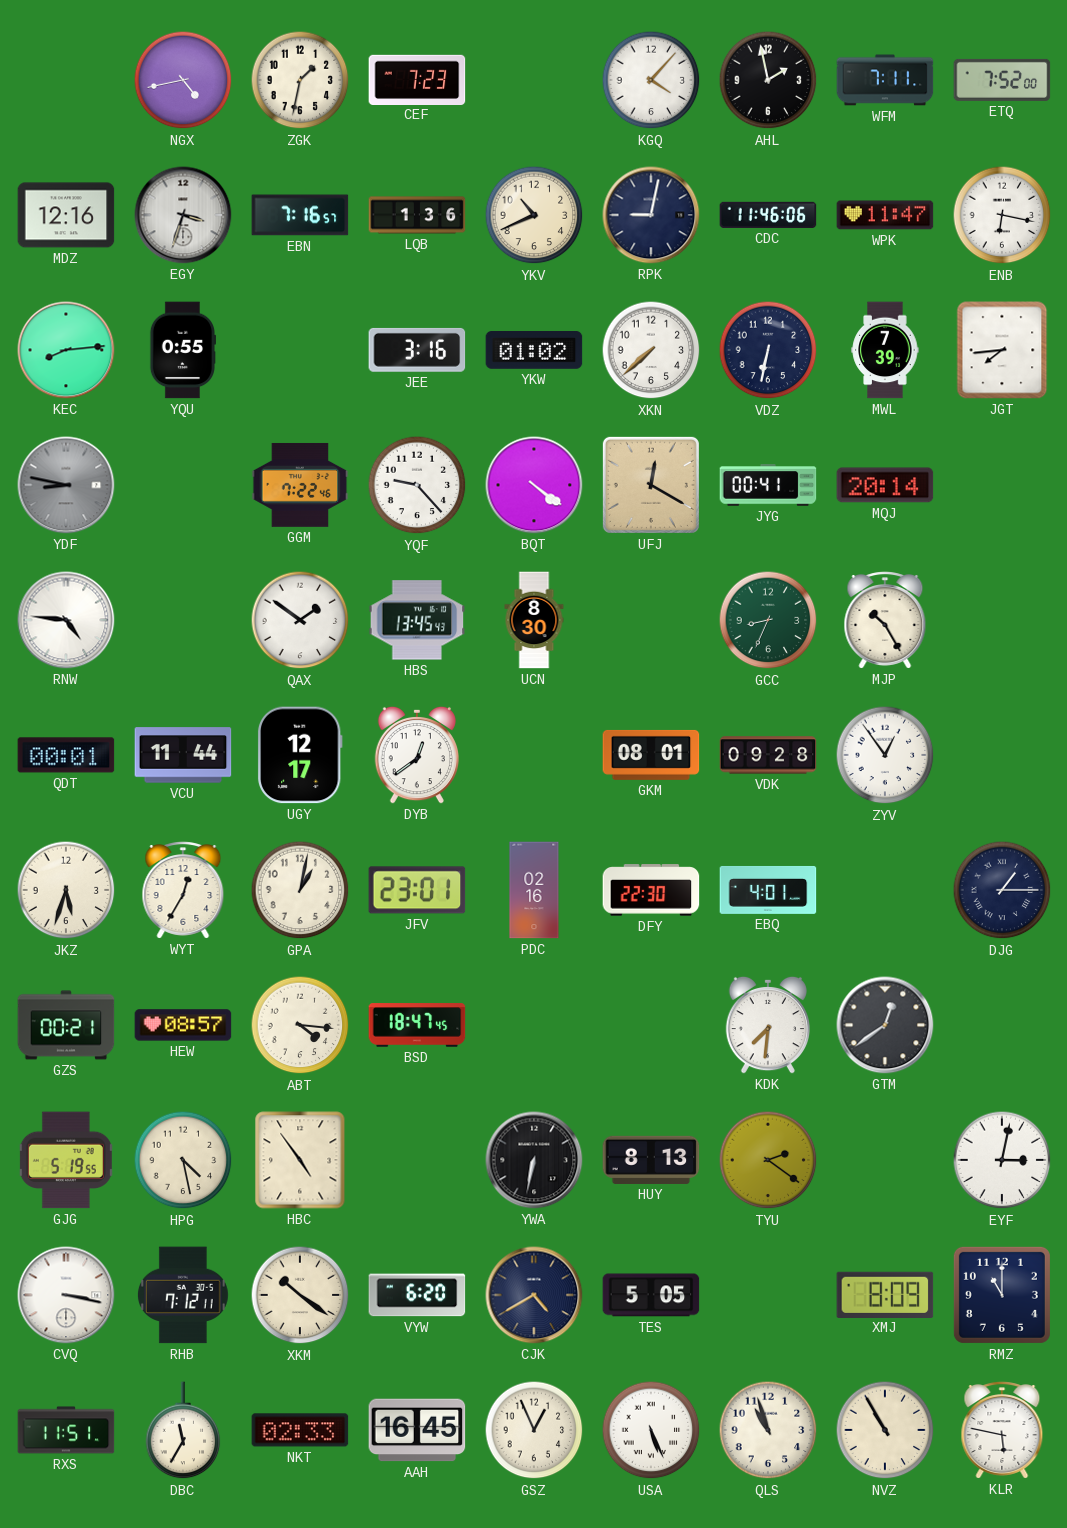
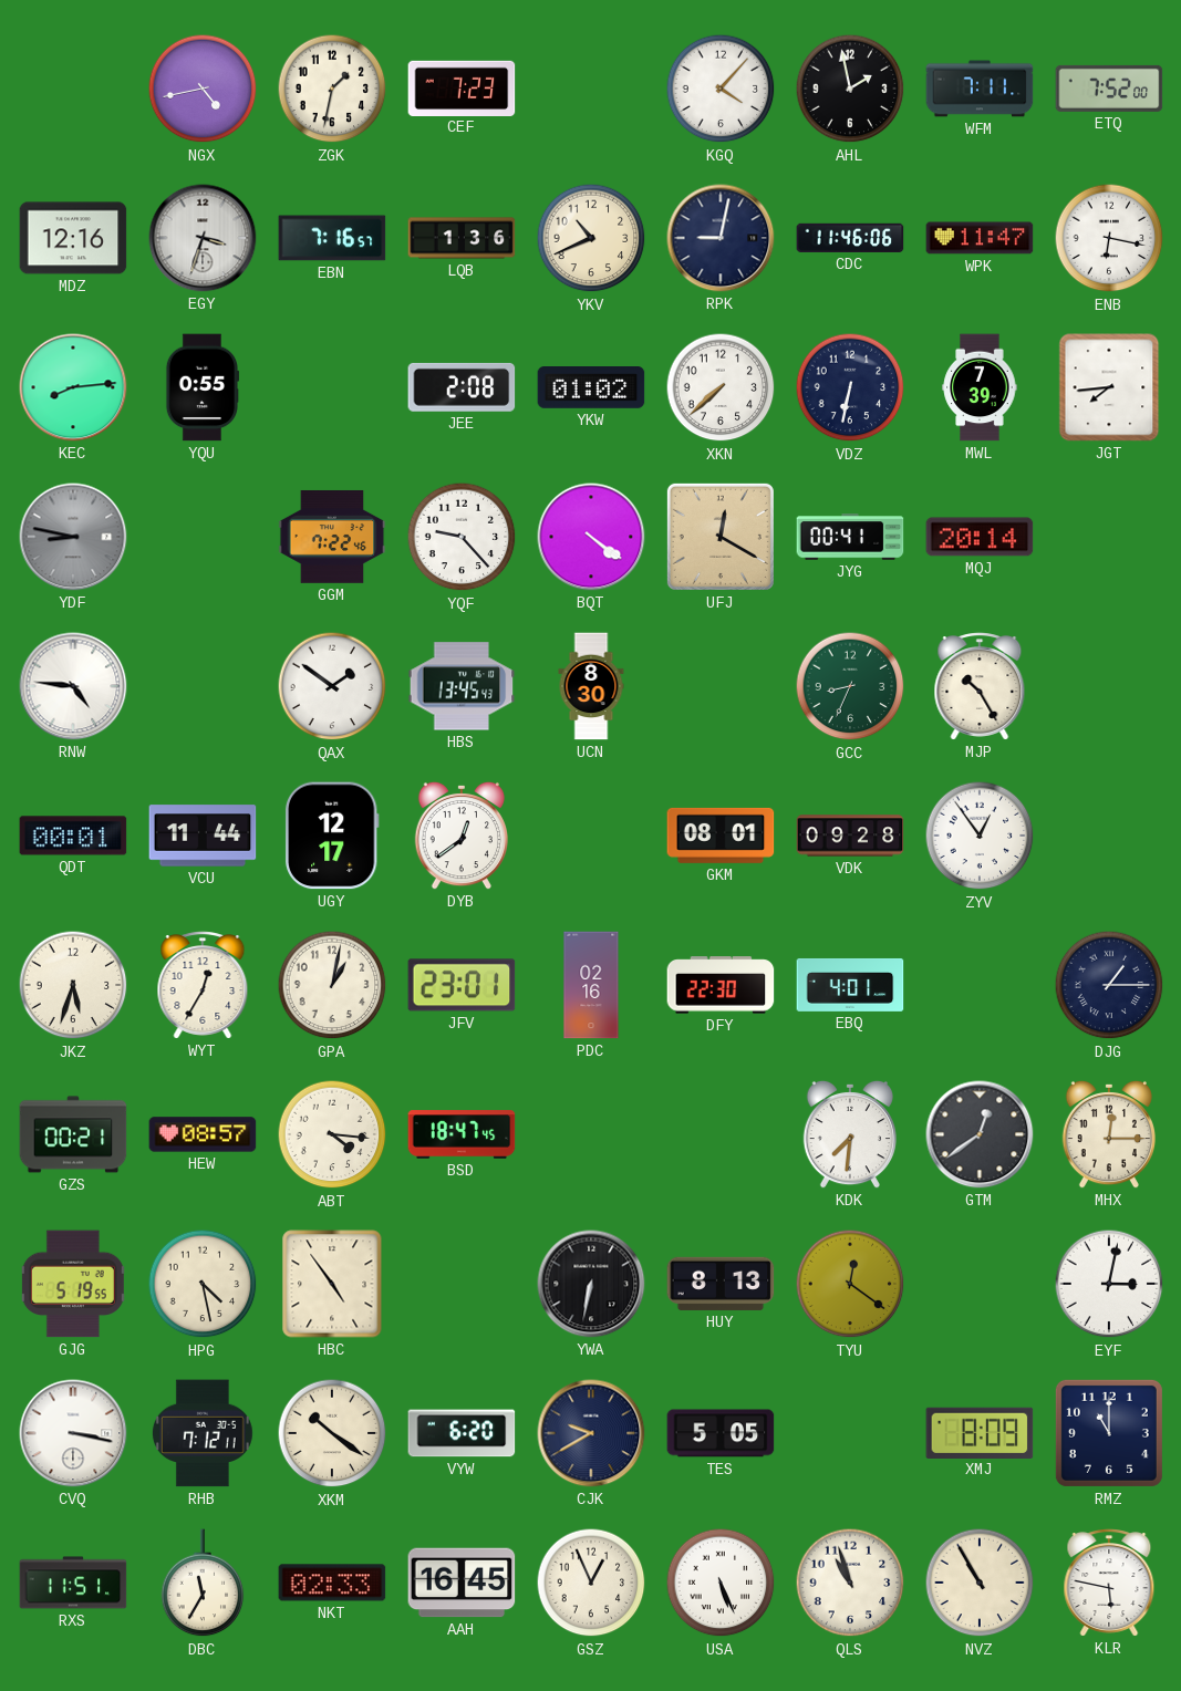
JEE: 3:16 -> 2:08
MHX: none -> 12:15
TYU: 2:21 -> 12:21
CJK: 4:40 -> 9:40
